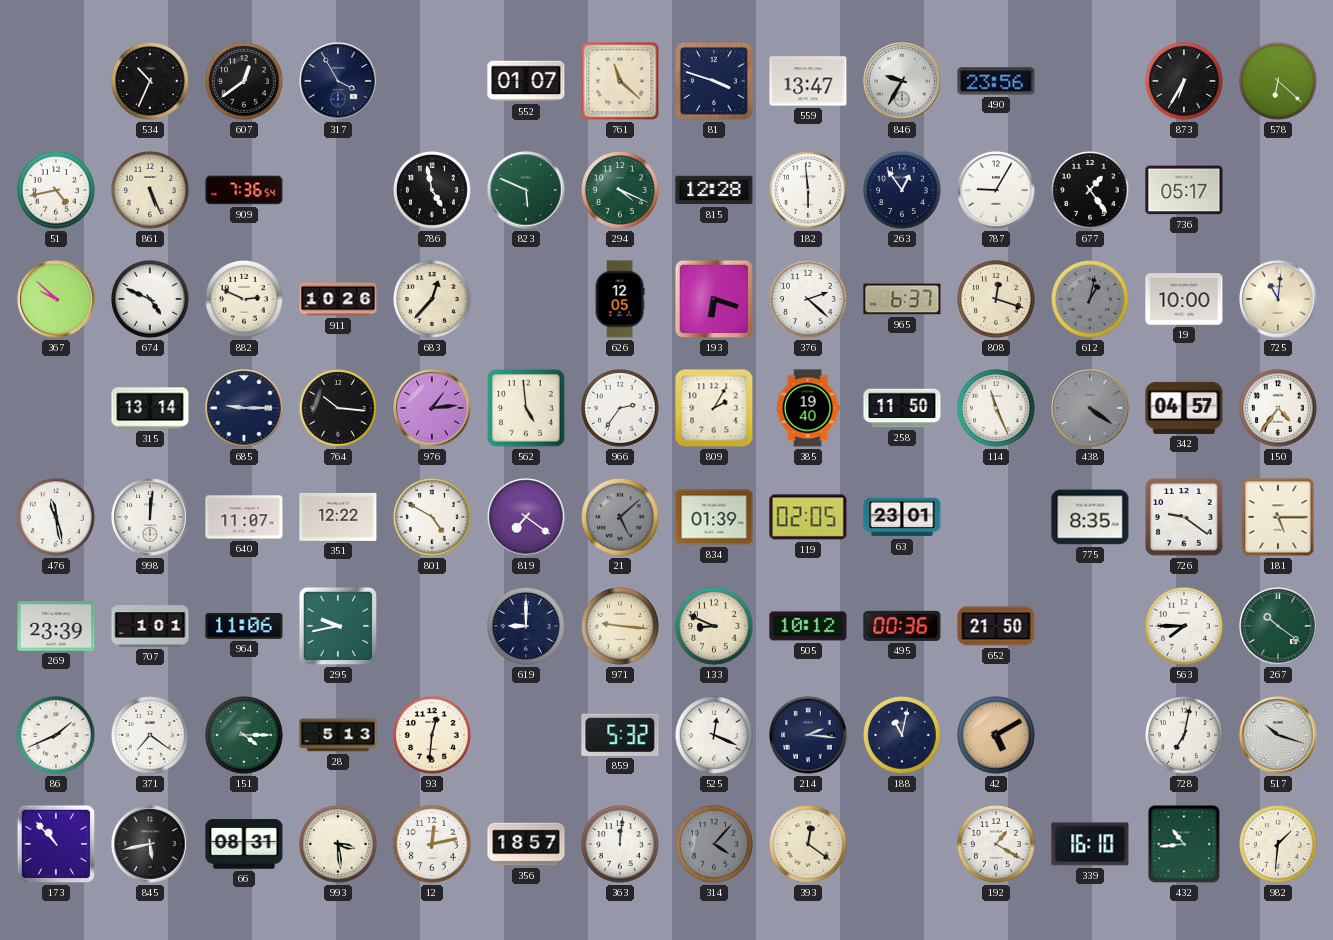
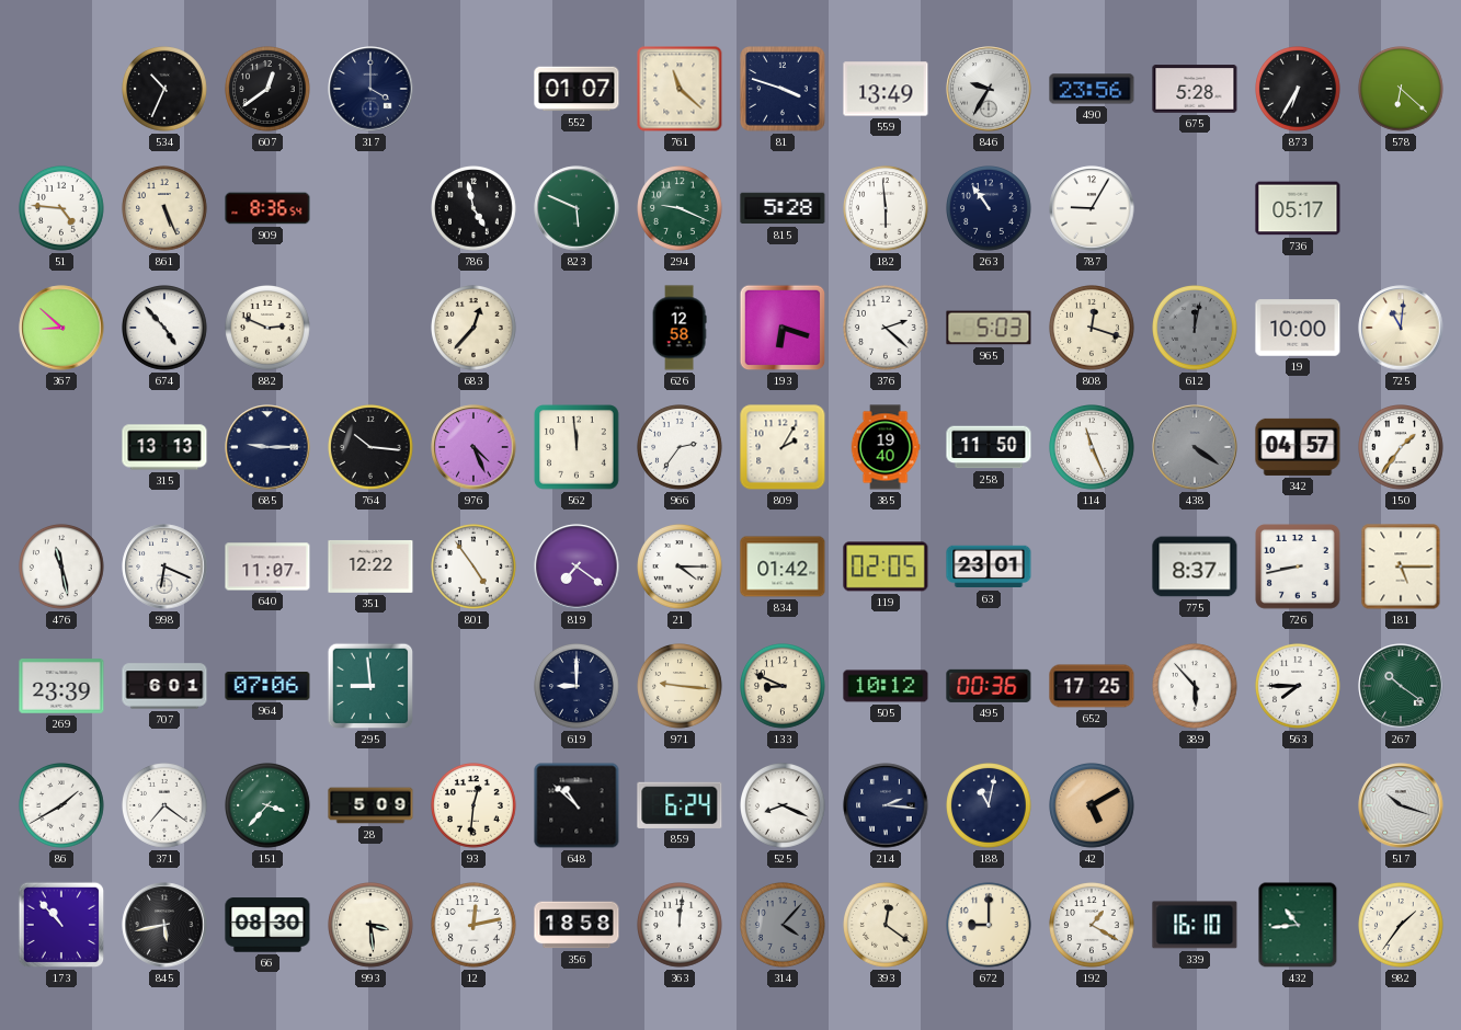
317: 3:55 -> 4:00
559: 13:47 -> 13:49
675: none -> 5:28
51: 4:43 -> 4:46
909: 7:36 -> 8:36
294: 4:19 -> 9:19
815: 12:28 -> 5:28
263: 12:54 -> 10:54
677: 1:24 -> none
367: 9:52 -> 8:52
674: 4:49 -> 4:53
911: 10:26 -> none
626: 12:05 -> 12:58
965: 6:37 -> 5:03
612: 1:02 -> 12:02
315: 13:14 -> 13:13
976: 1:14 -> 4:26
562: 4:59 -> 11:59
150: 4:36 -> 1:36
998: 12:01 -> 6:19
801: 4:50 -> 4:54
21: 5:08 -> 4:15
21 dial: grey -> white
834: 01:39 -> 01:42
775: 8:35 -> 8:37
726: 9:21 -> 8:43
707: 1:01 -> 6:01
964: 11:06 -> 07:06
295: 9:43 -> 8:59
652: 21:50 -> 17:25
389: none -> 5:53
86: 1:41 -> 1:40
151: 4:15 -> 3:37
28: 5:13 -> 5:09
648: none -> 10:52
859: 5:32 -> 6:24
525: 12:19 -> 8:19
728: 7:02 -> none
66: 08:31 -> 08:30
356: 18:57 -> 18:58
672: none -> 9:00
982: 1:31 -> 1:36
